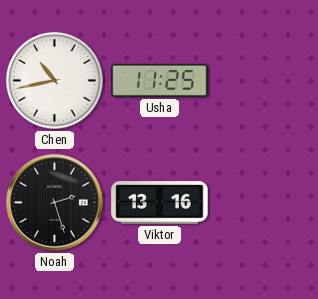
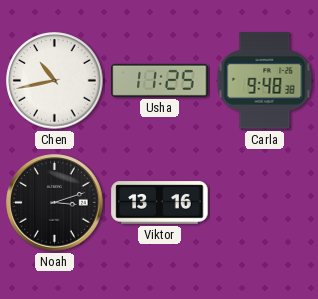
Carla: none -> 9:48
Noah: 2:27 -> 3:12
